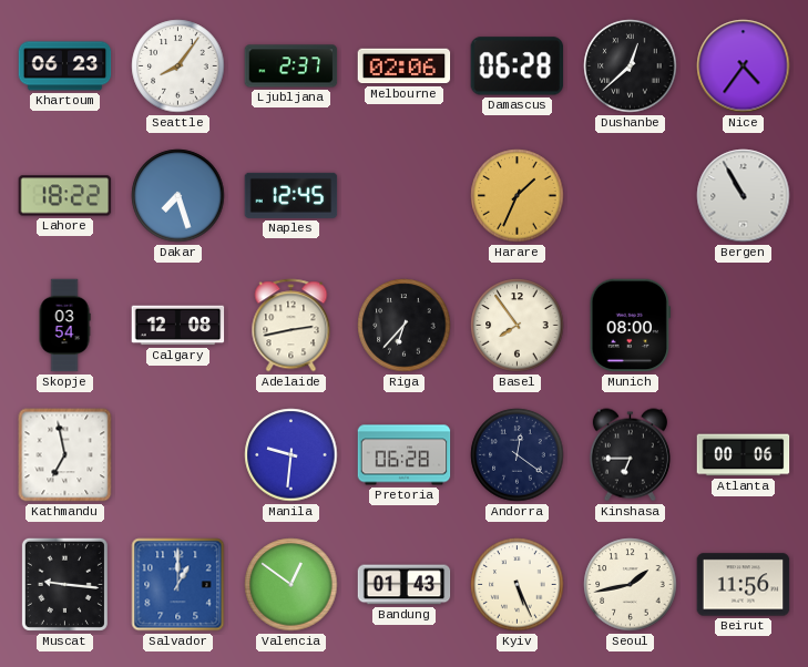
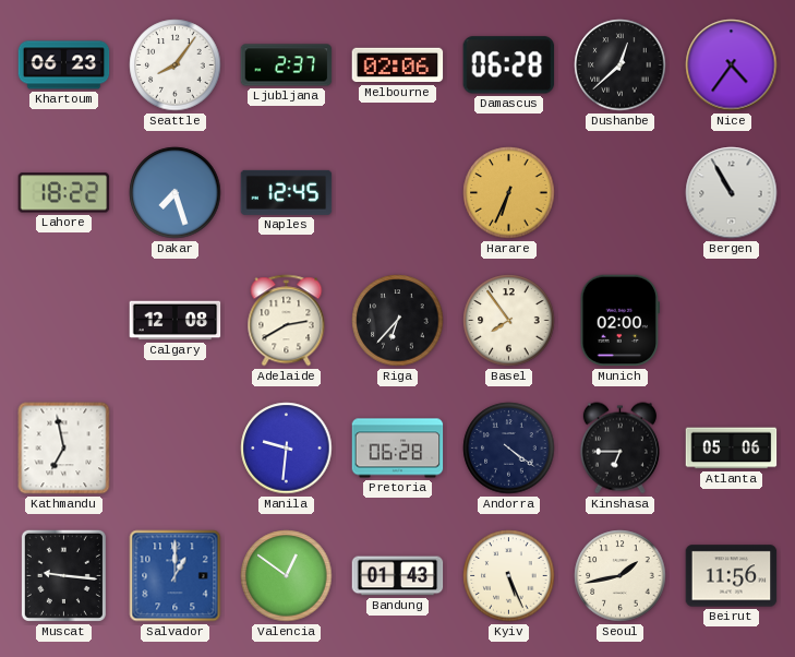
Harare: 1:34 -> 6:34
Skopje: 03:54 -> none
Adelaide: 2:43 -> 2:40
Munich: 08:00 -> 02:00
Andorra: 12:21 -> 4:21
Atlanta: 00:06 -> 05:06
